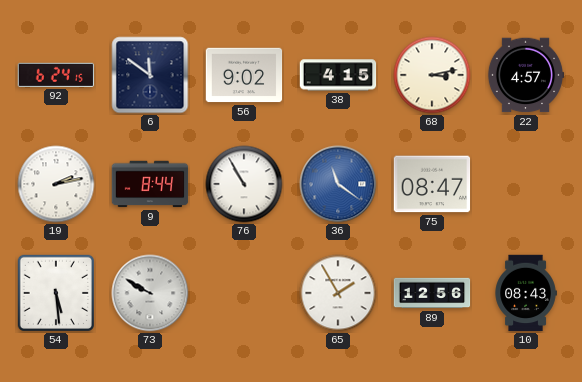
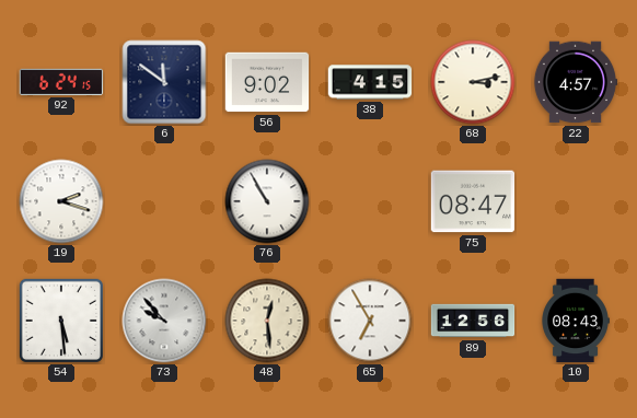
19: 2:13 -> 2:18
9: 8:44 -> none
36: 11:21 -> none
73: 9:50 -> 9:53
48: none -> 12:29
65: 1:55 -> 6:55
